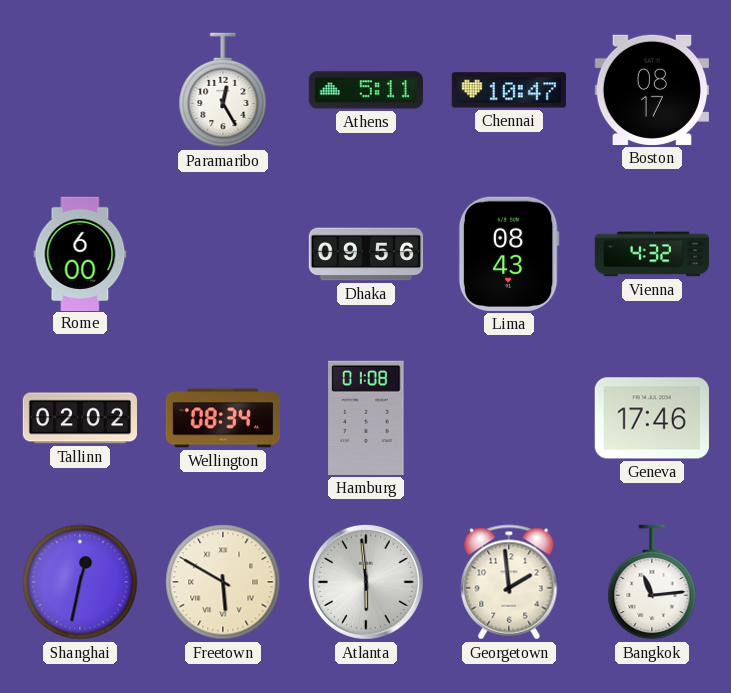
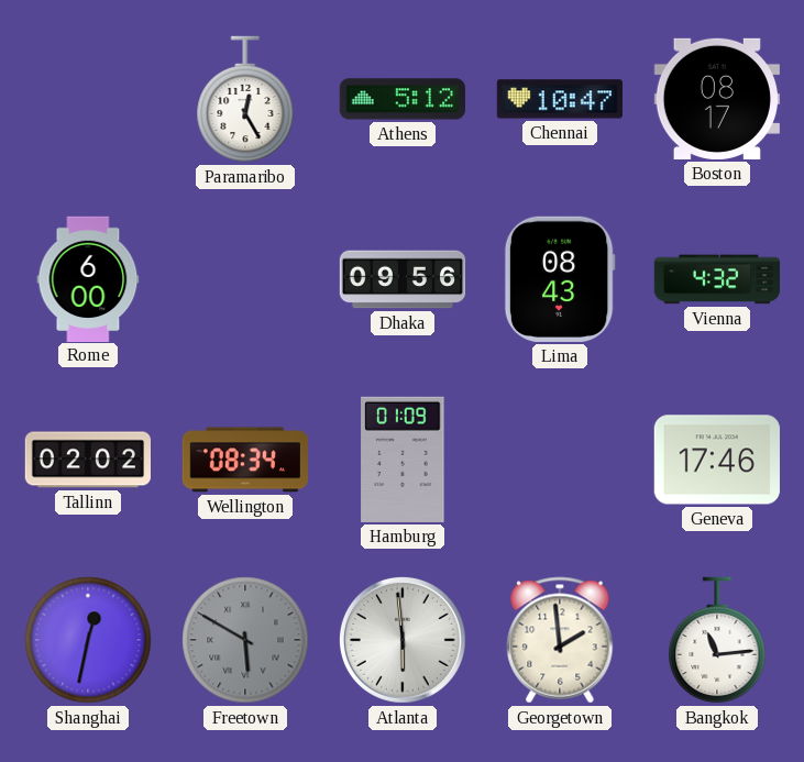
Athens: 5:11 -> 5:12
Hamburg: 01:08 -> 01:09
Freetown dial: cream -> grey
